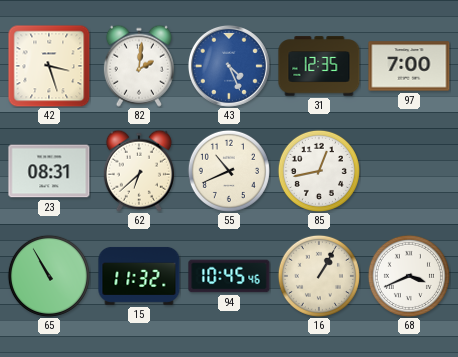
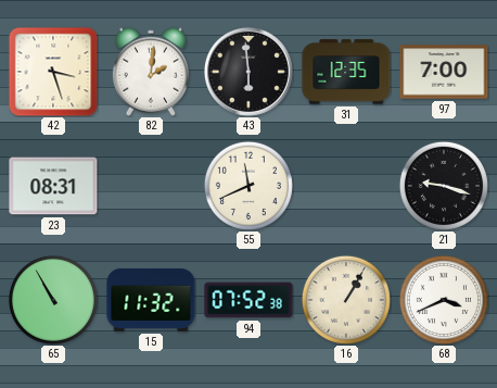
43: 4:26 -> 5:59
43 dial: blue -> black
62: 6:38 -> none
55: 10:41 -> 11:41
85: 12:43 -> none
21: none -> 9:18
94: 10:45 -> 07:52
